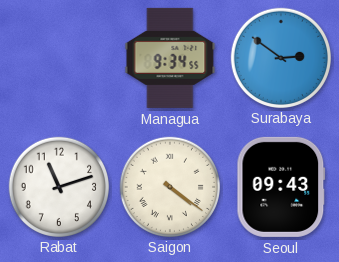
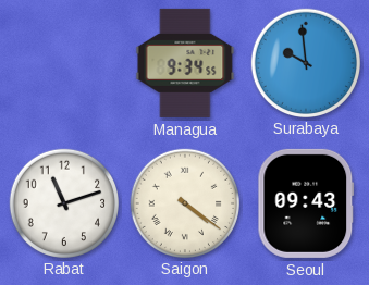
Surabaya: 2:51 -> 9:59
